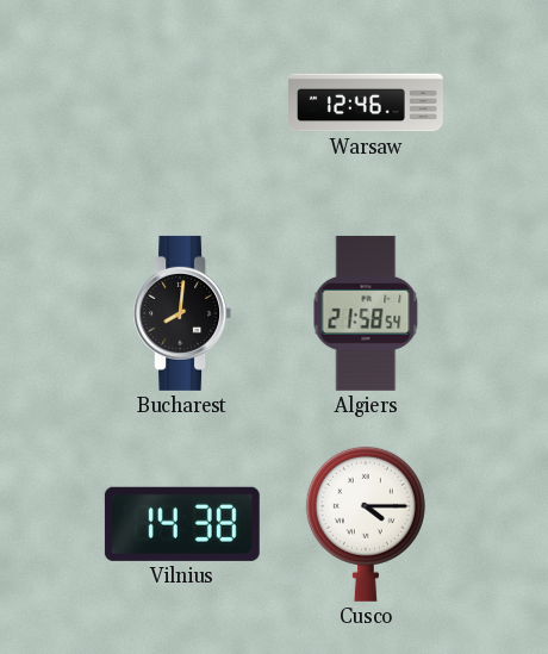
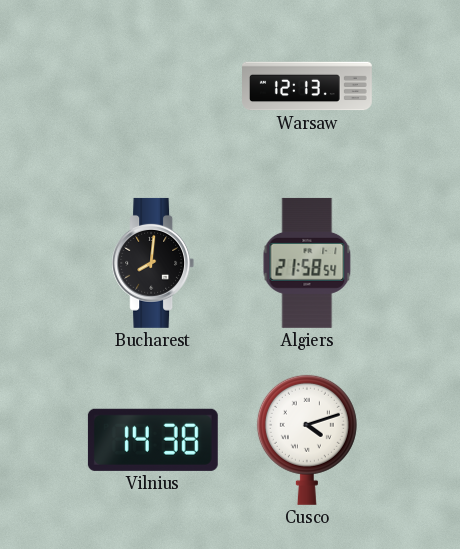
Warsaw: 12:46 -> 12:13
Cusco: 4:15 -> 4:12
